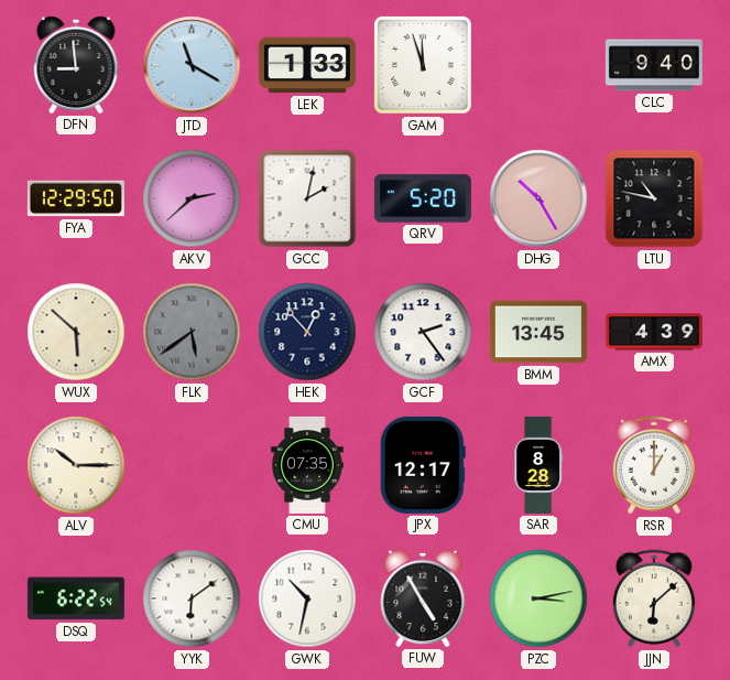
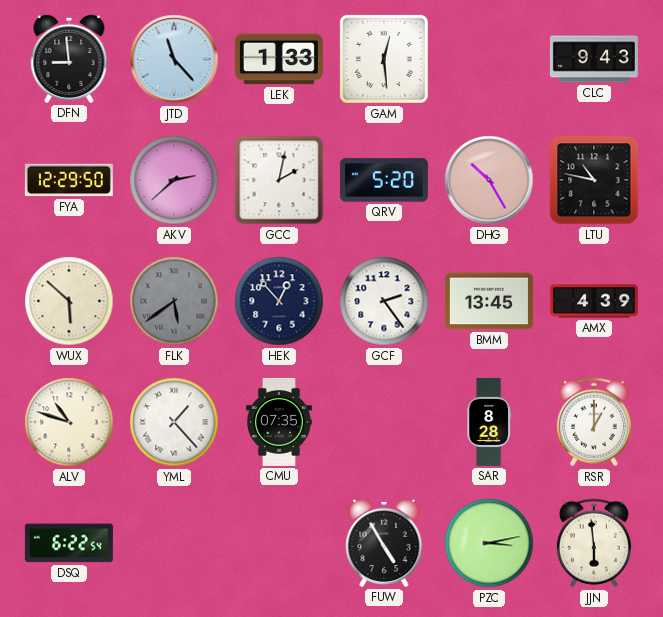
JTD: 11:20 -> 11:23
GAM: 11:57 -> 12:29
CLC: 9:40 -> 9:43
ALV: 10:15 -> 10:48
YML: none -> 1:23
JPX: 12:17 -> none
YYK: 6:09 -> none
GWK: 10:32 -> none
JJN: 6:08 -> 5:59
